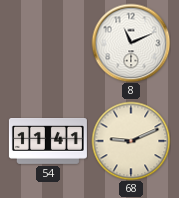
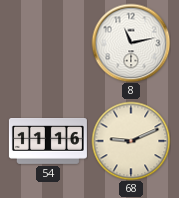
8: 11:11 -> 11:13
54: 11:41 -> 11:16
